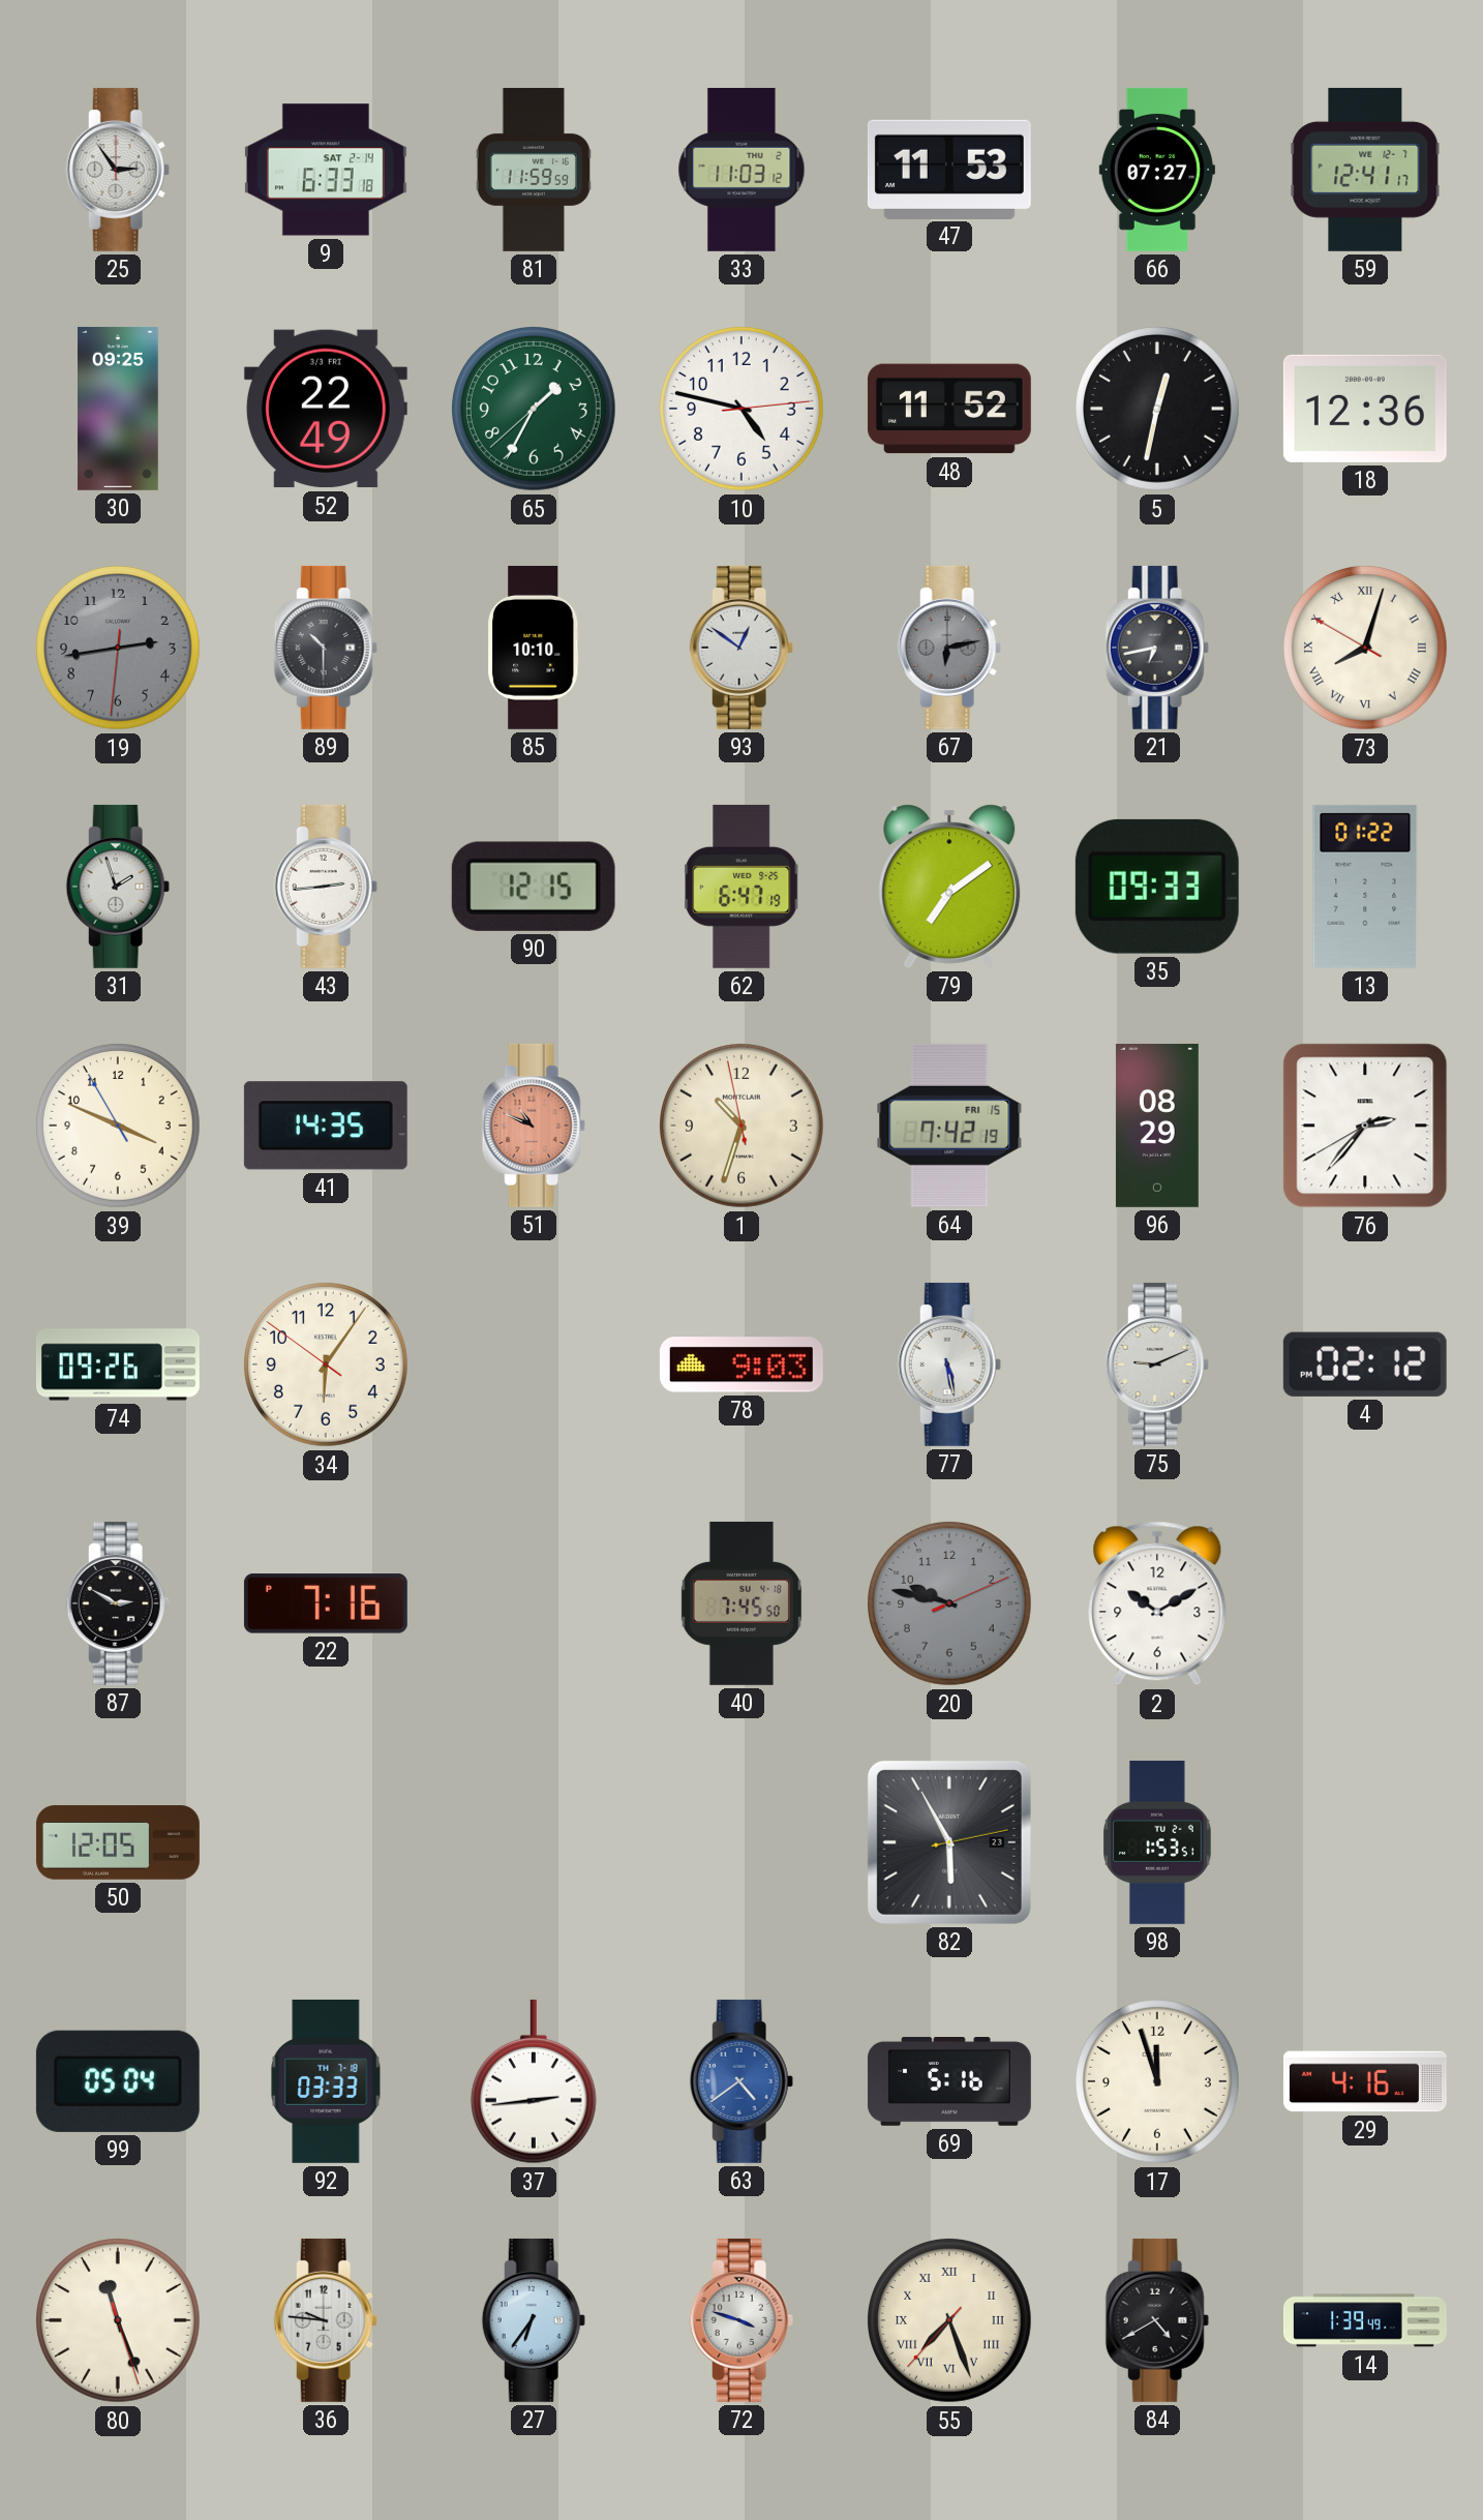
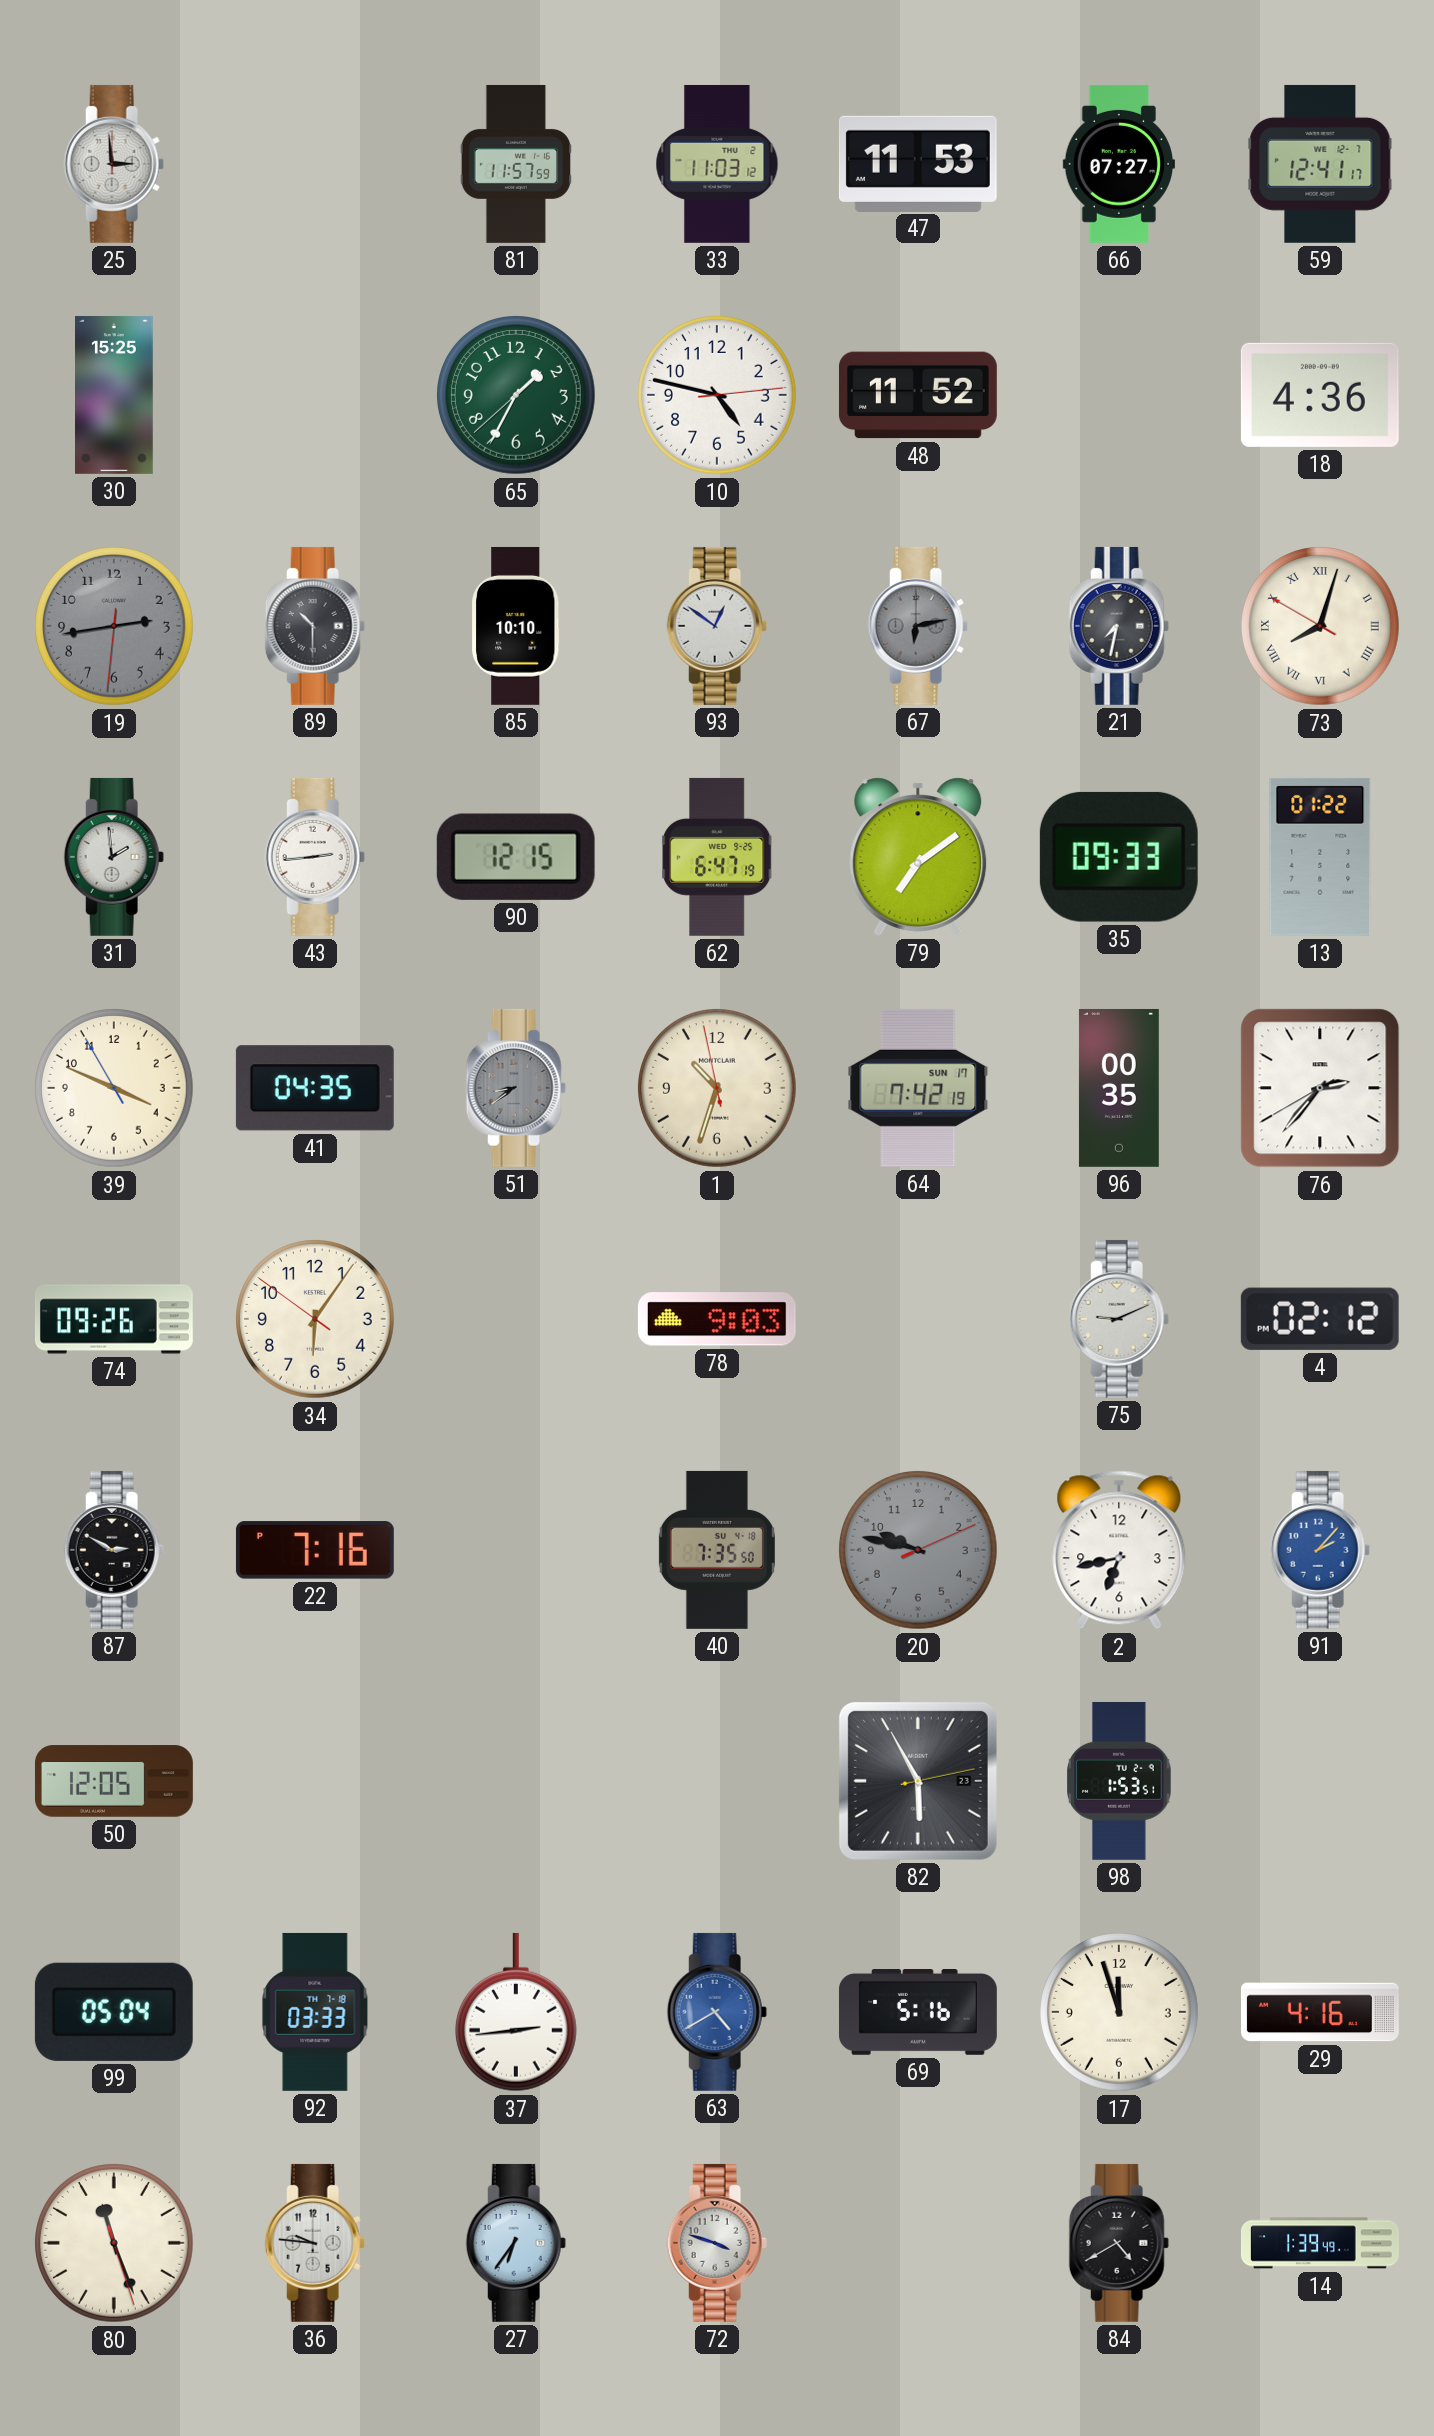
25: 2:54 -> 2:59
9: 6:33 -> none
81: 11:59 -> 11:57
30: 09:25 -> 15:25
52: 22:49 -> none
5: 12:32 -> none
18: 12:36 -> 4:36
21: 6:43 -> 7:32
31: 1:57 -> 1:59
41: 14:35 -> 04:35
51: 10:49 -> 8:39
51 dial: salmon -> grey
64 date: FRI 15 -> SUN 17
96: 08:29 -> 00:35
77: 5:28 -> none
40: 7:45 -> 7:35
2: 10:10 -> 6:43
91: none -> 2:07
63: 4:39 -> 4:40
55: 7:26 -> none
